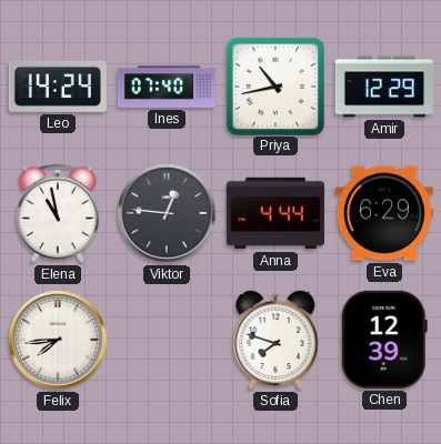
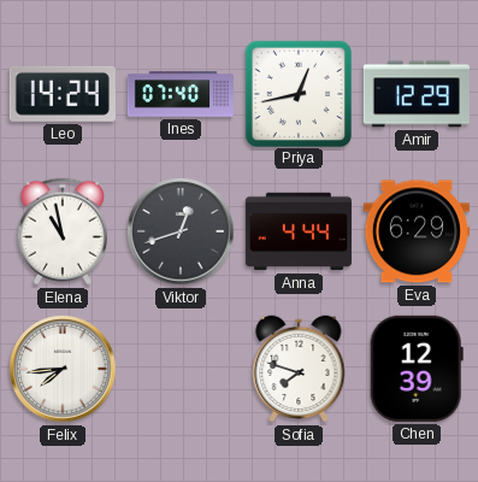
Priya: 10:43 -> 12:43
Viktor: 12:46 -> 12:42
